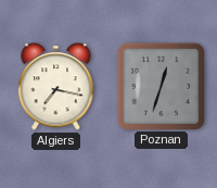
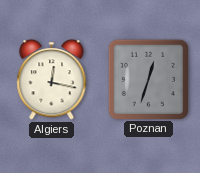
Algiers: 7:17 -> 12:17
